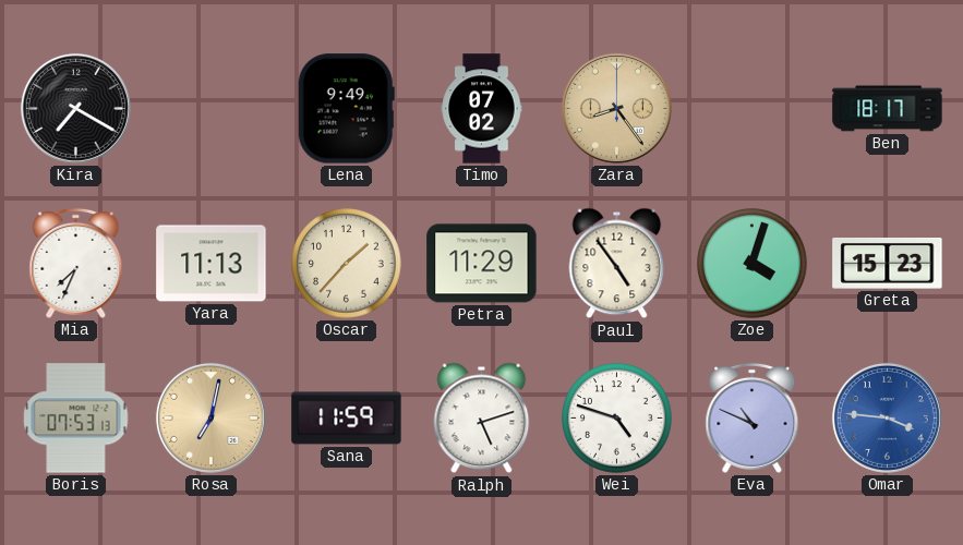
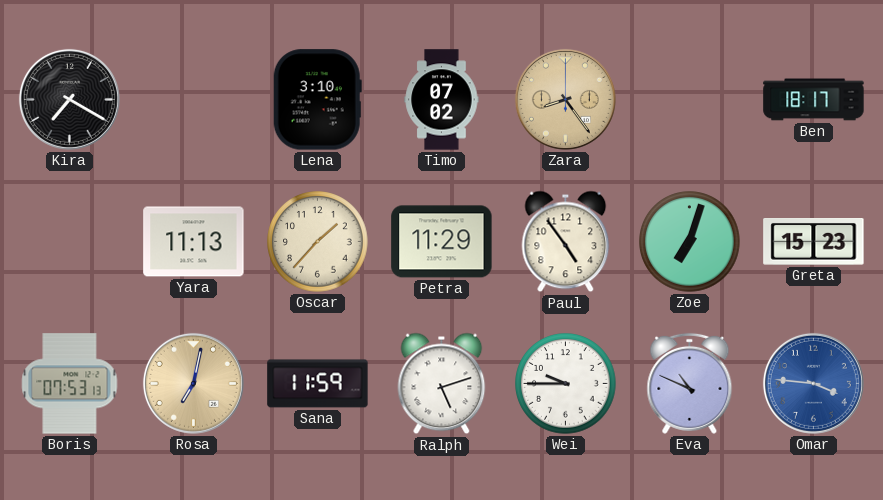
Lena: 9:49 -> 3:10
Mia: 7:34 -> none
Zoe: 4:03 -> 7:03
Wei: 4:48 -> 9:45
